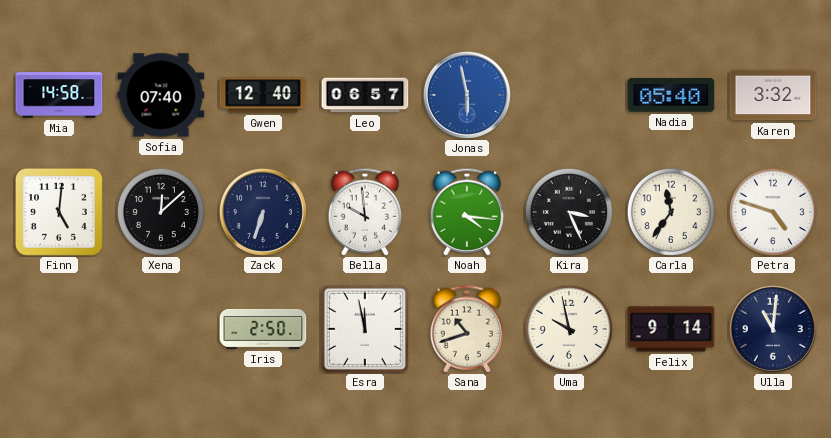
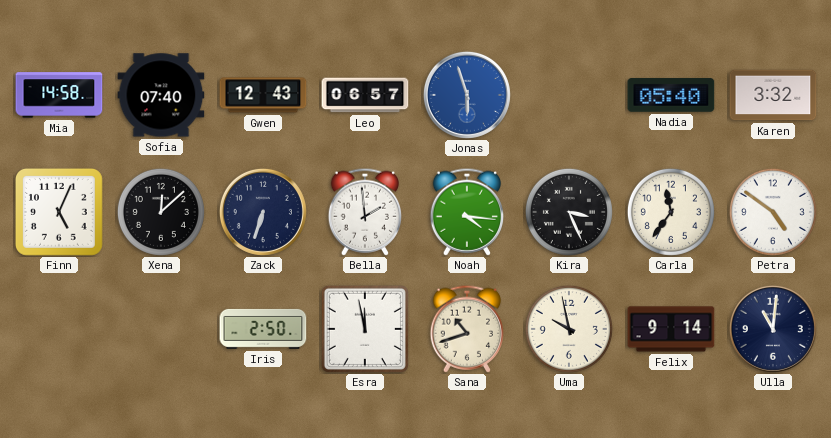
Gwen: 12:40 -> 12:43
Jonas: 5:58 -> 5:57
Finn: 5:01 -> 5:04
Bella: 9:59 -> 1:59
Petra: 4:48 -> 4:51
